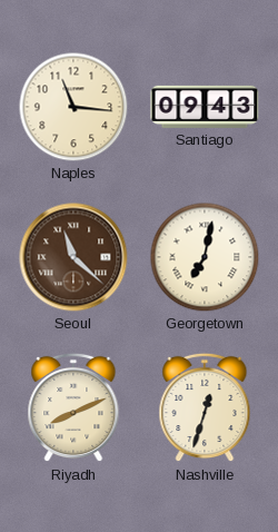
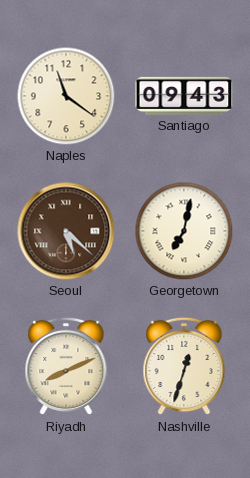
Naples: 11:16 -> 11:21
Seoul: 11:22 -> 5:22
